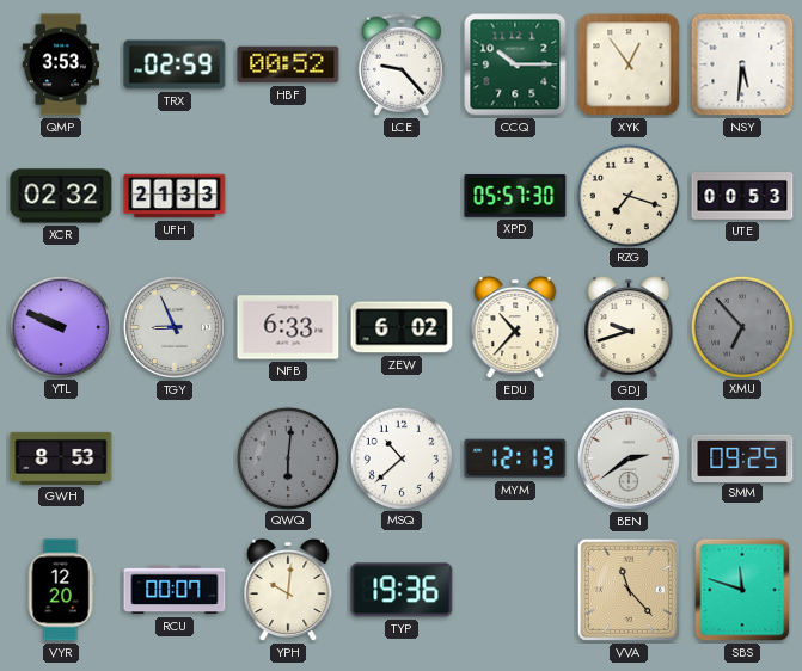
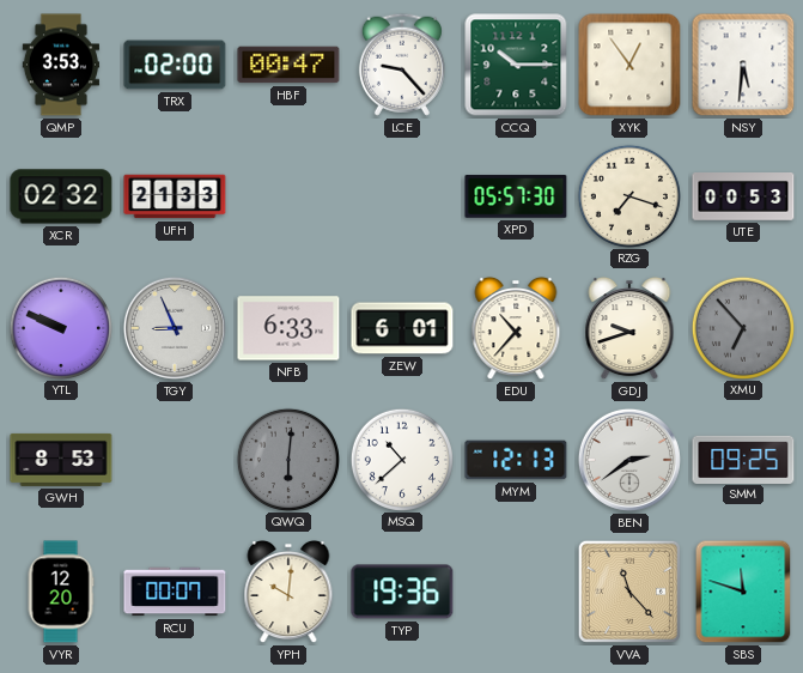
TRX: 02:59 -> 02:00
HBF: 00:52 -> 00:47
ZEW: 6:02 -> 6:01
